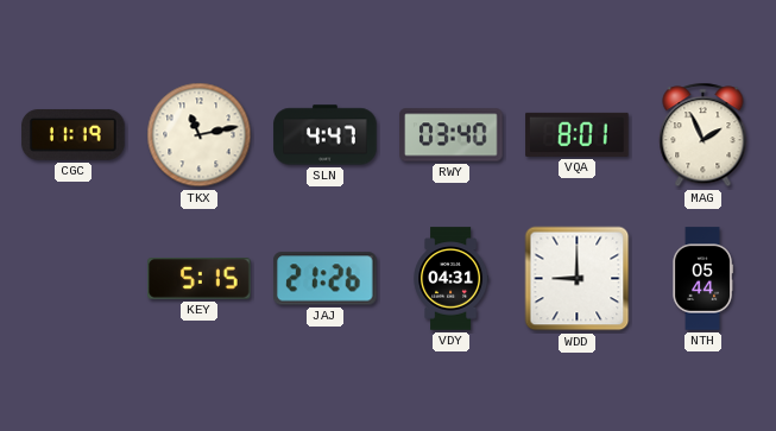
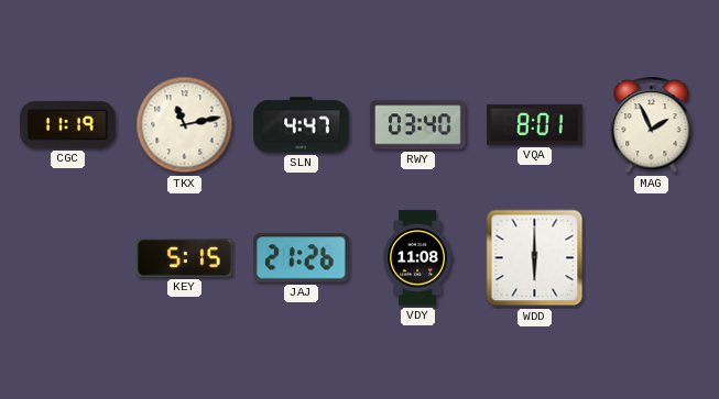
VDY: 04:31 -> 11:08
WDD: 9:00 -> 6:00
NTH: 05:44 -> none
